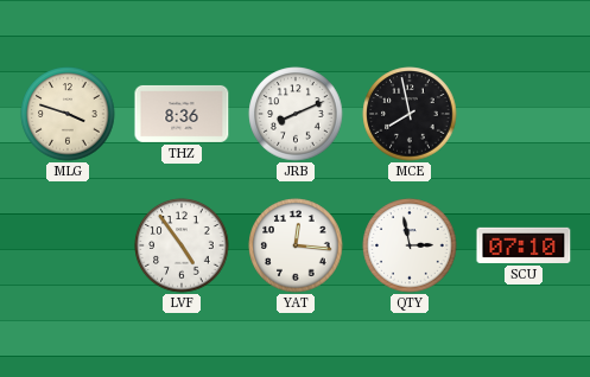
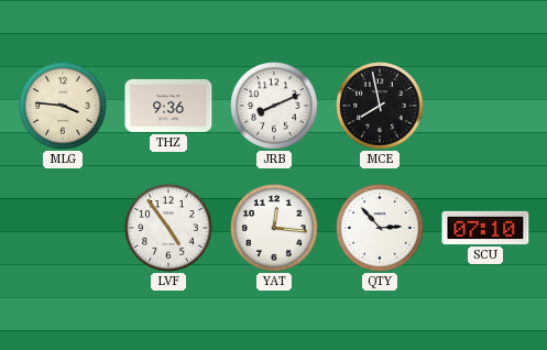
MLG: 3:48 -> 3:46
THZ: 8:36 -> 9:36
QTY: 2:58 -> 2:53
